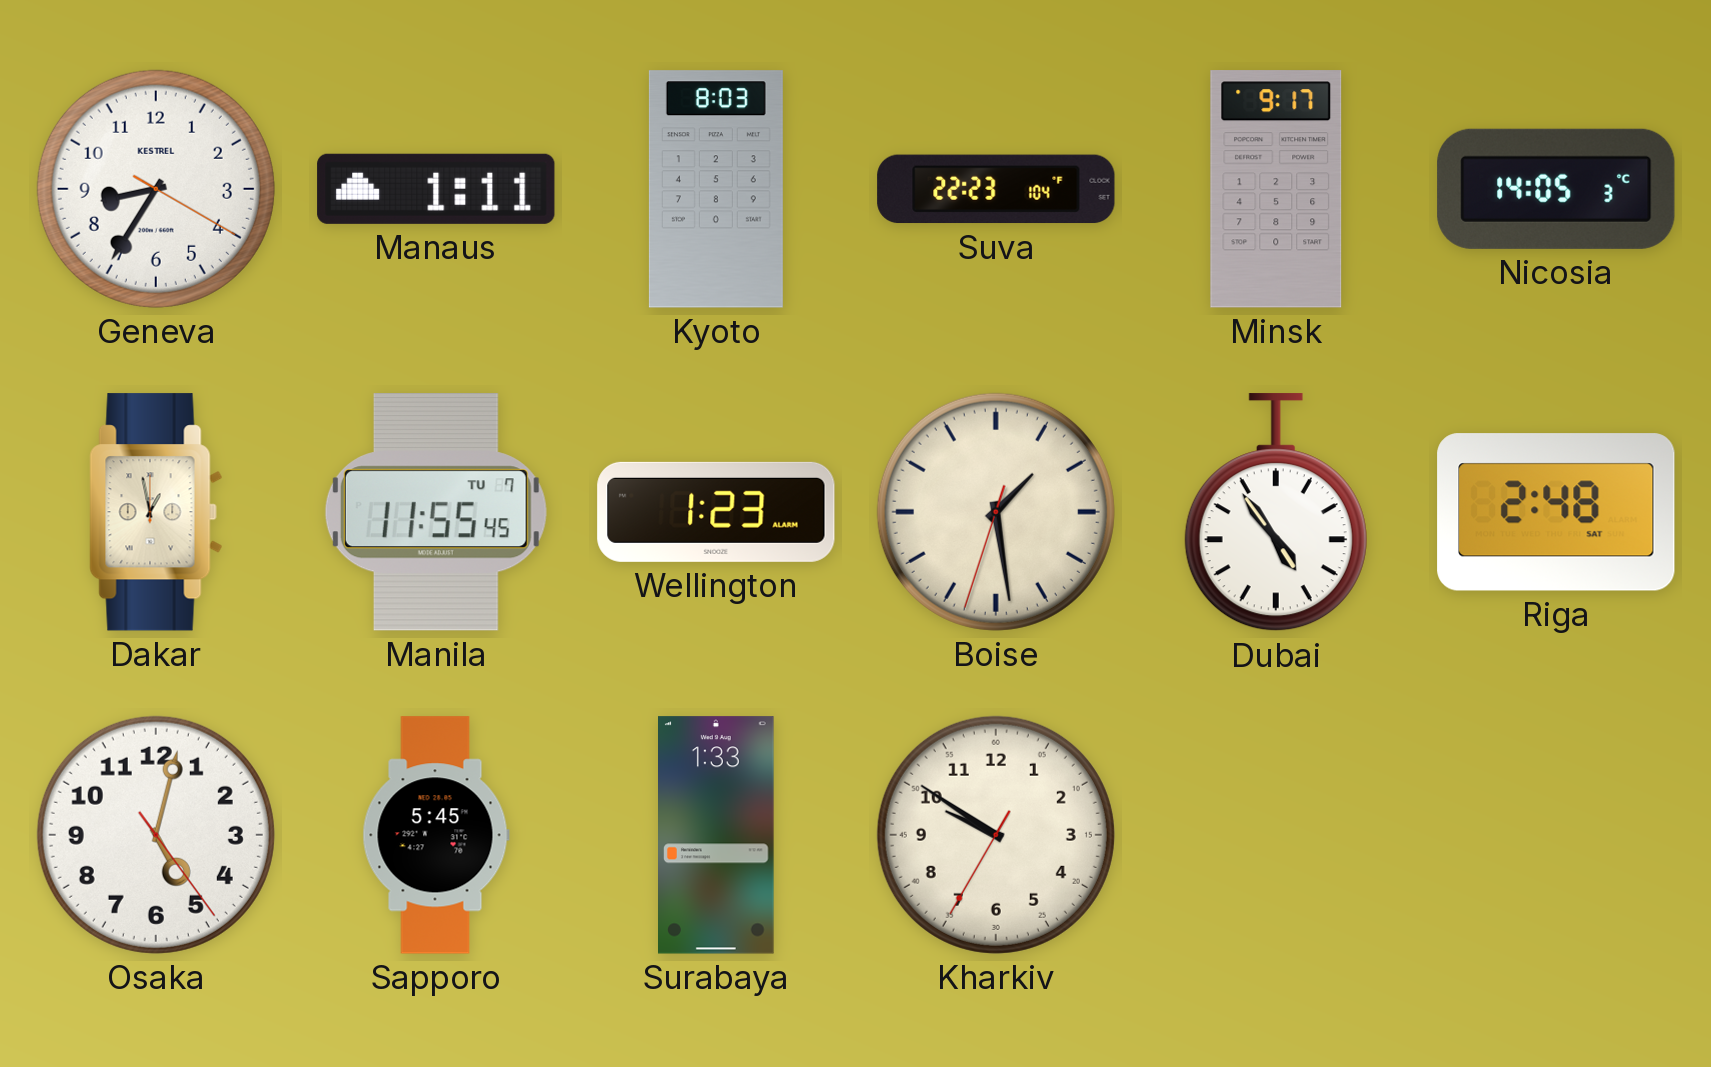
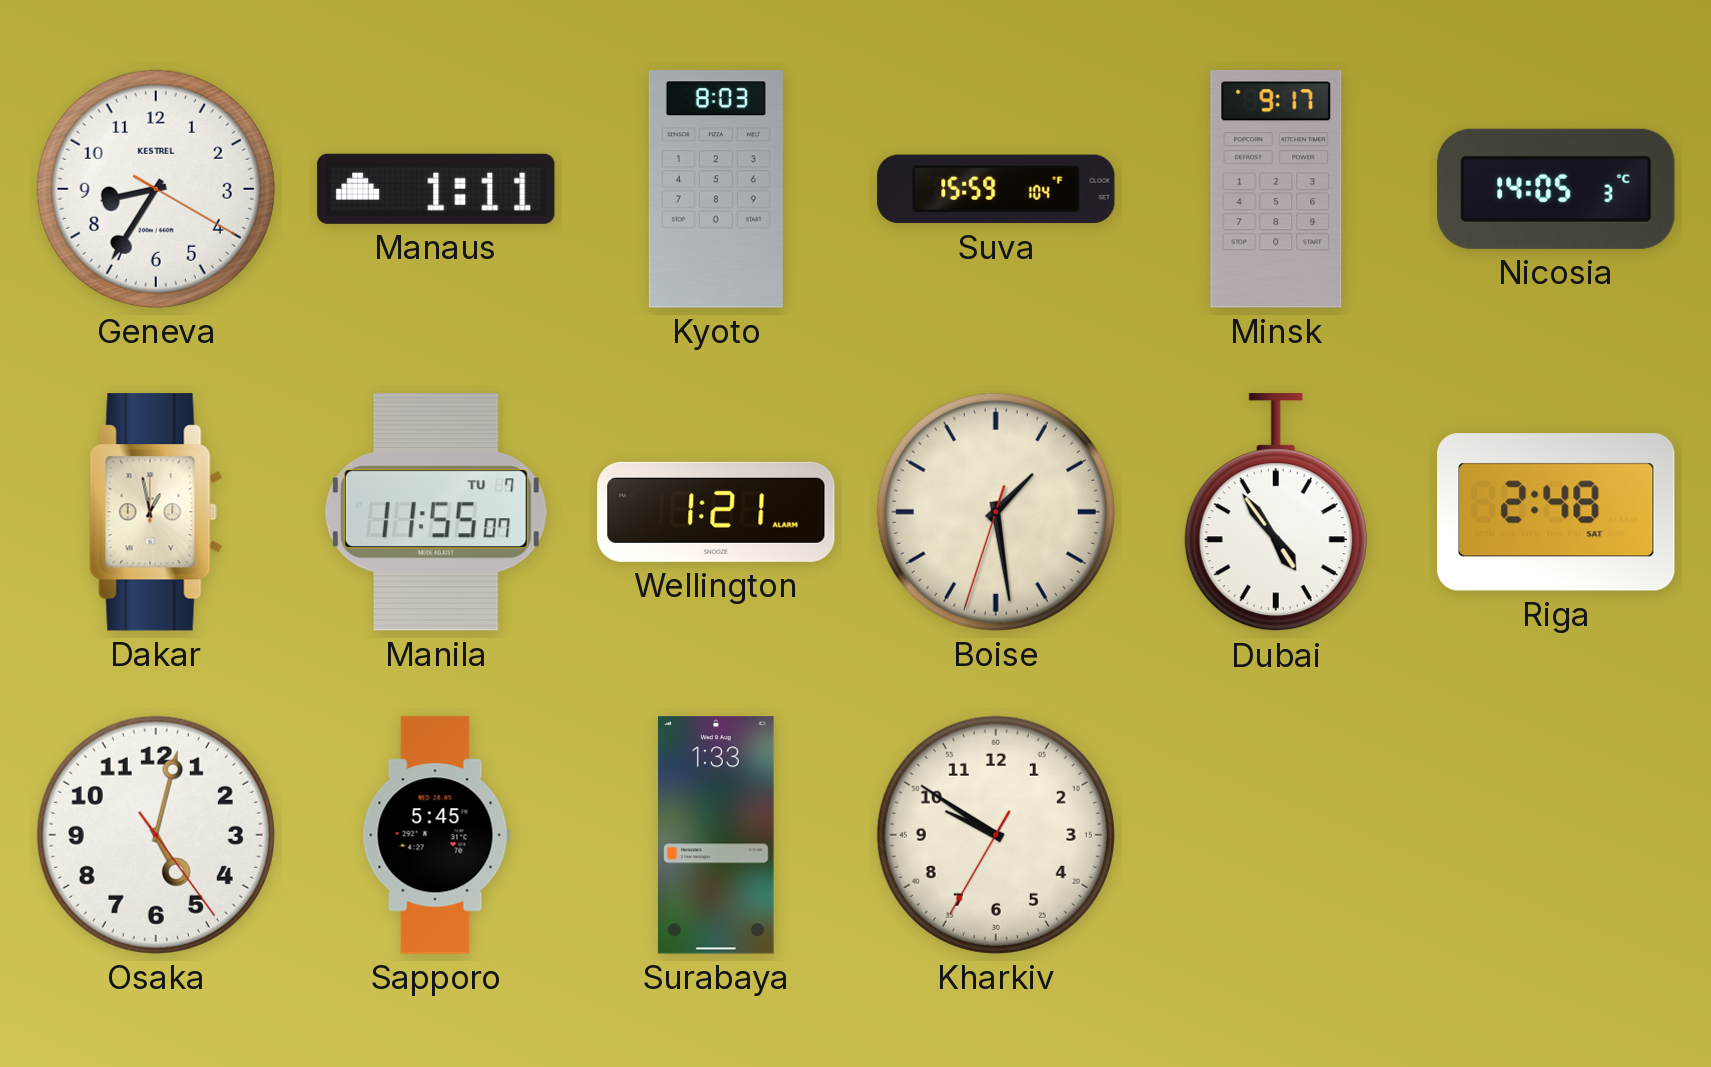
Suva: 22:23 -> 15:59
Manila: 11:55:45 -> 11:55:07
Wellington: 1:23 -> 1:21
